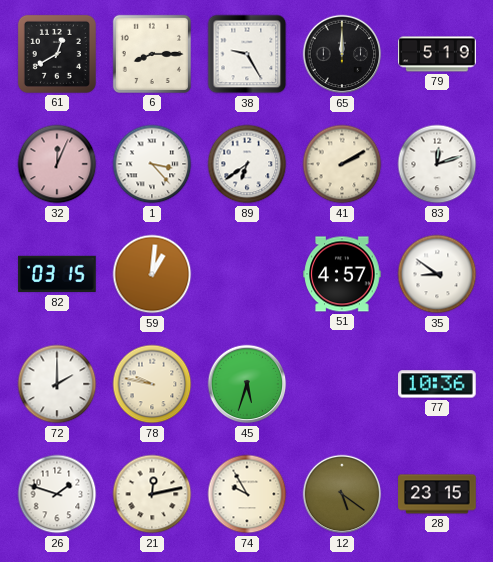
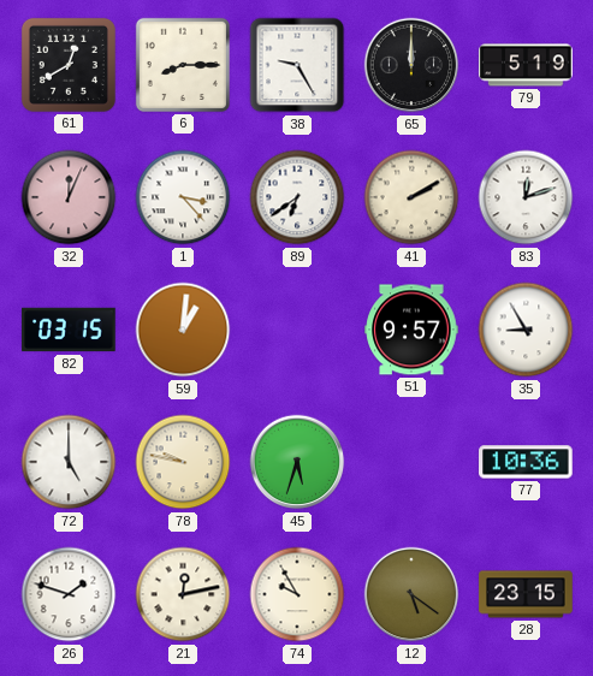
51: 4:57 -> 9:57
35: 8:51 -> 8:55
72: 2:00 -> 5:00
